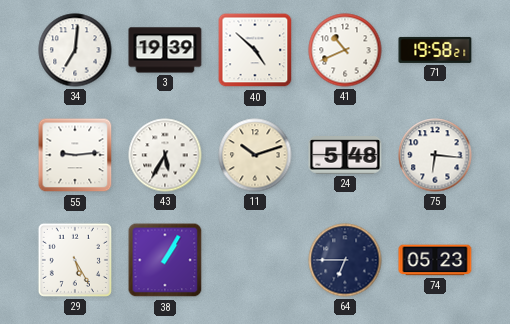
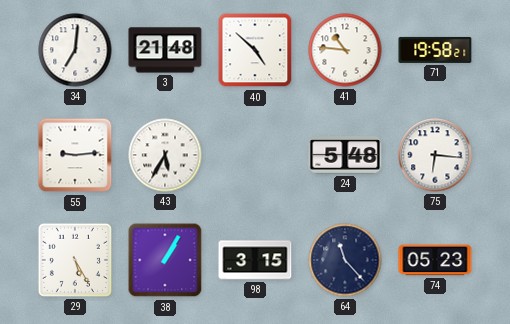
3: 19:39 -> 21:48
41: 10:41 -> 10:46
11: 10:12 -> none
98: none -> 3:15
64: 6:45 -> 11:23
